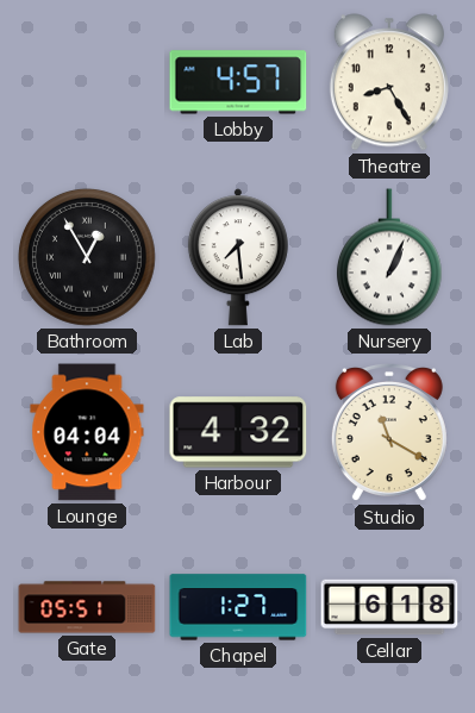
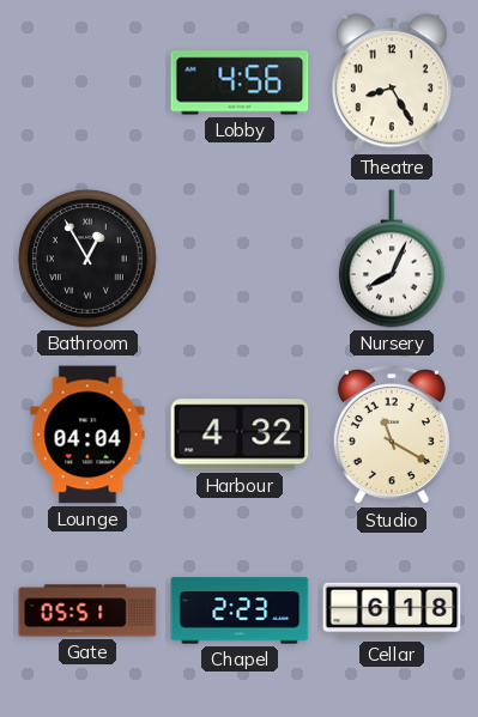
Lobby: 4:57 -> 4:56
Lab: 7:29 -> none
Nursery: 1:04 -> 8:04
Chapel: 1:27 -> 2:23
